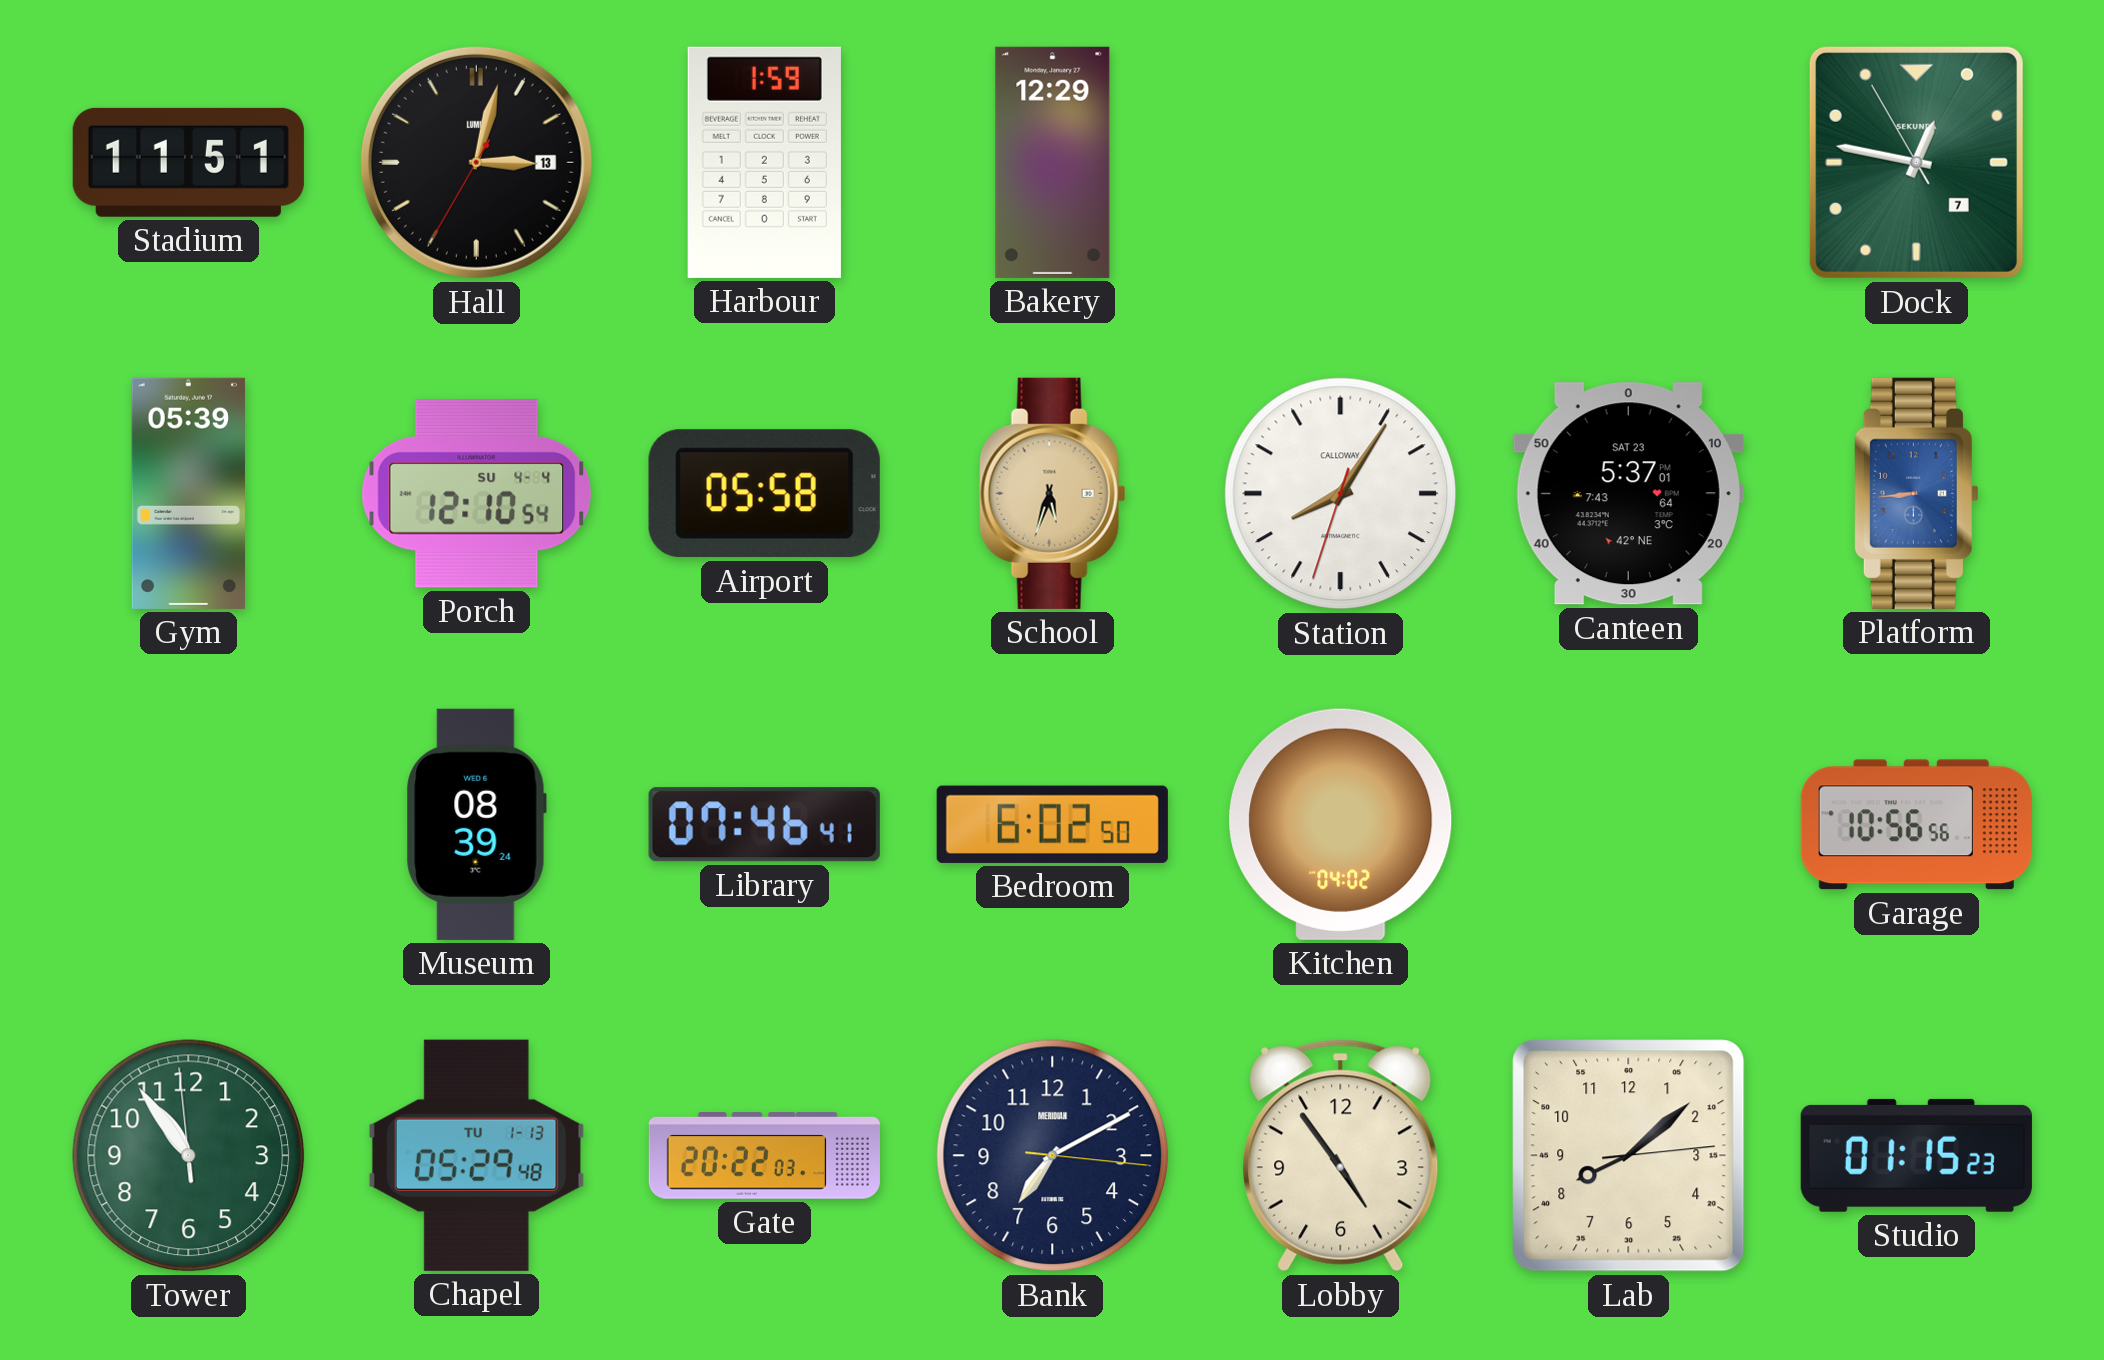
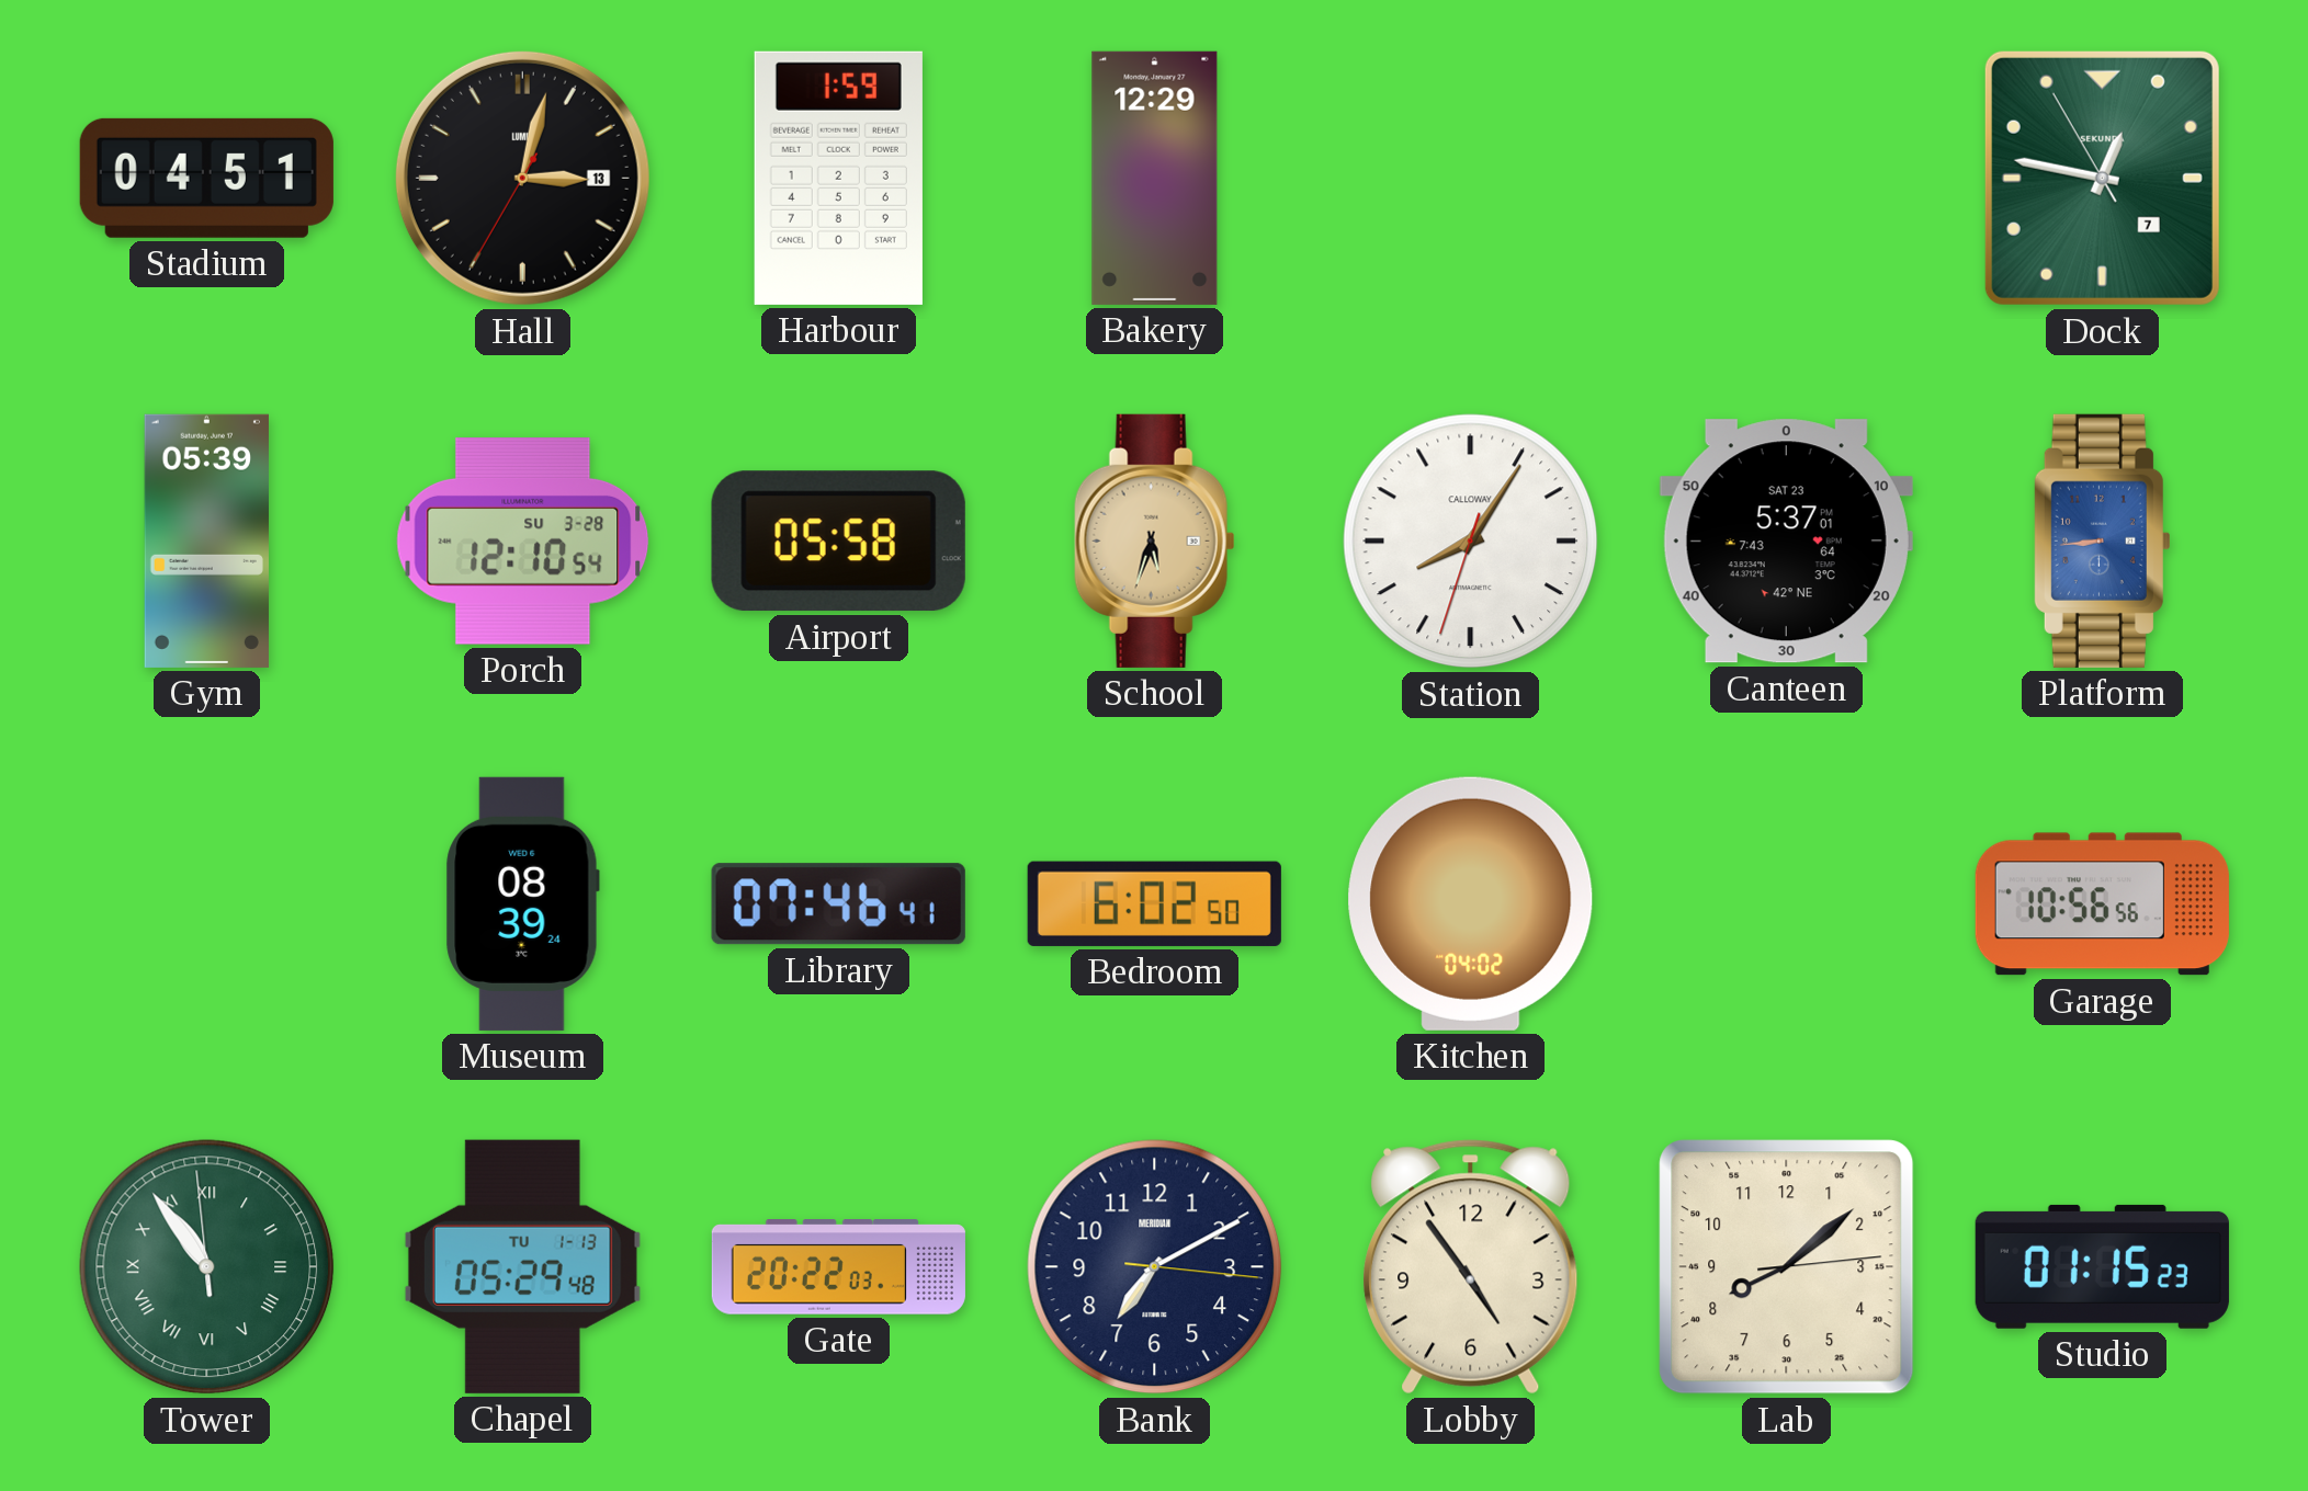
Stadium: 11:51 -> 04:51
Porch date: SU 4-4 -> SU 3-28
Tower numerals: Arabic -> Roman
